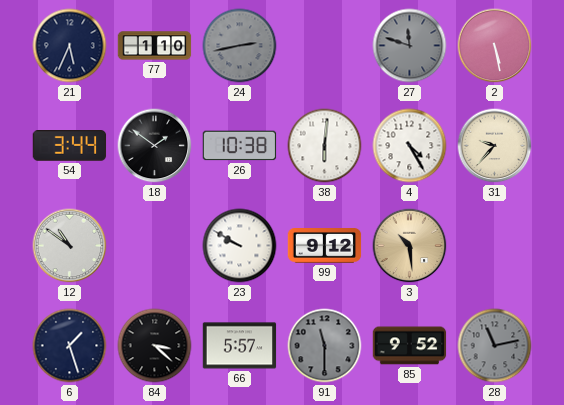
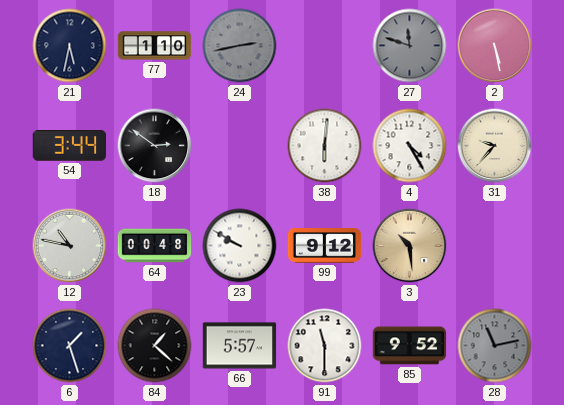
21: 5:34 -> 5:32
18: 1:51 -> 2:51
26: 10:38 -> none
12: 10:51 -> 10:47
64: none -> 00:48
84: 3:22 -> 1:22
91 dial: grey -> white
